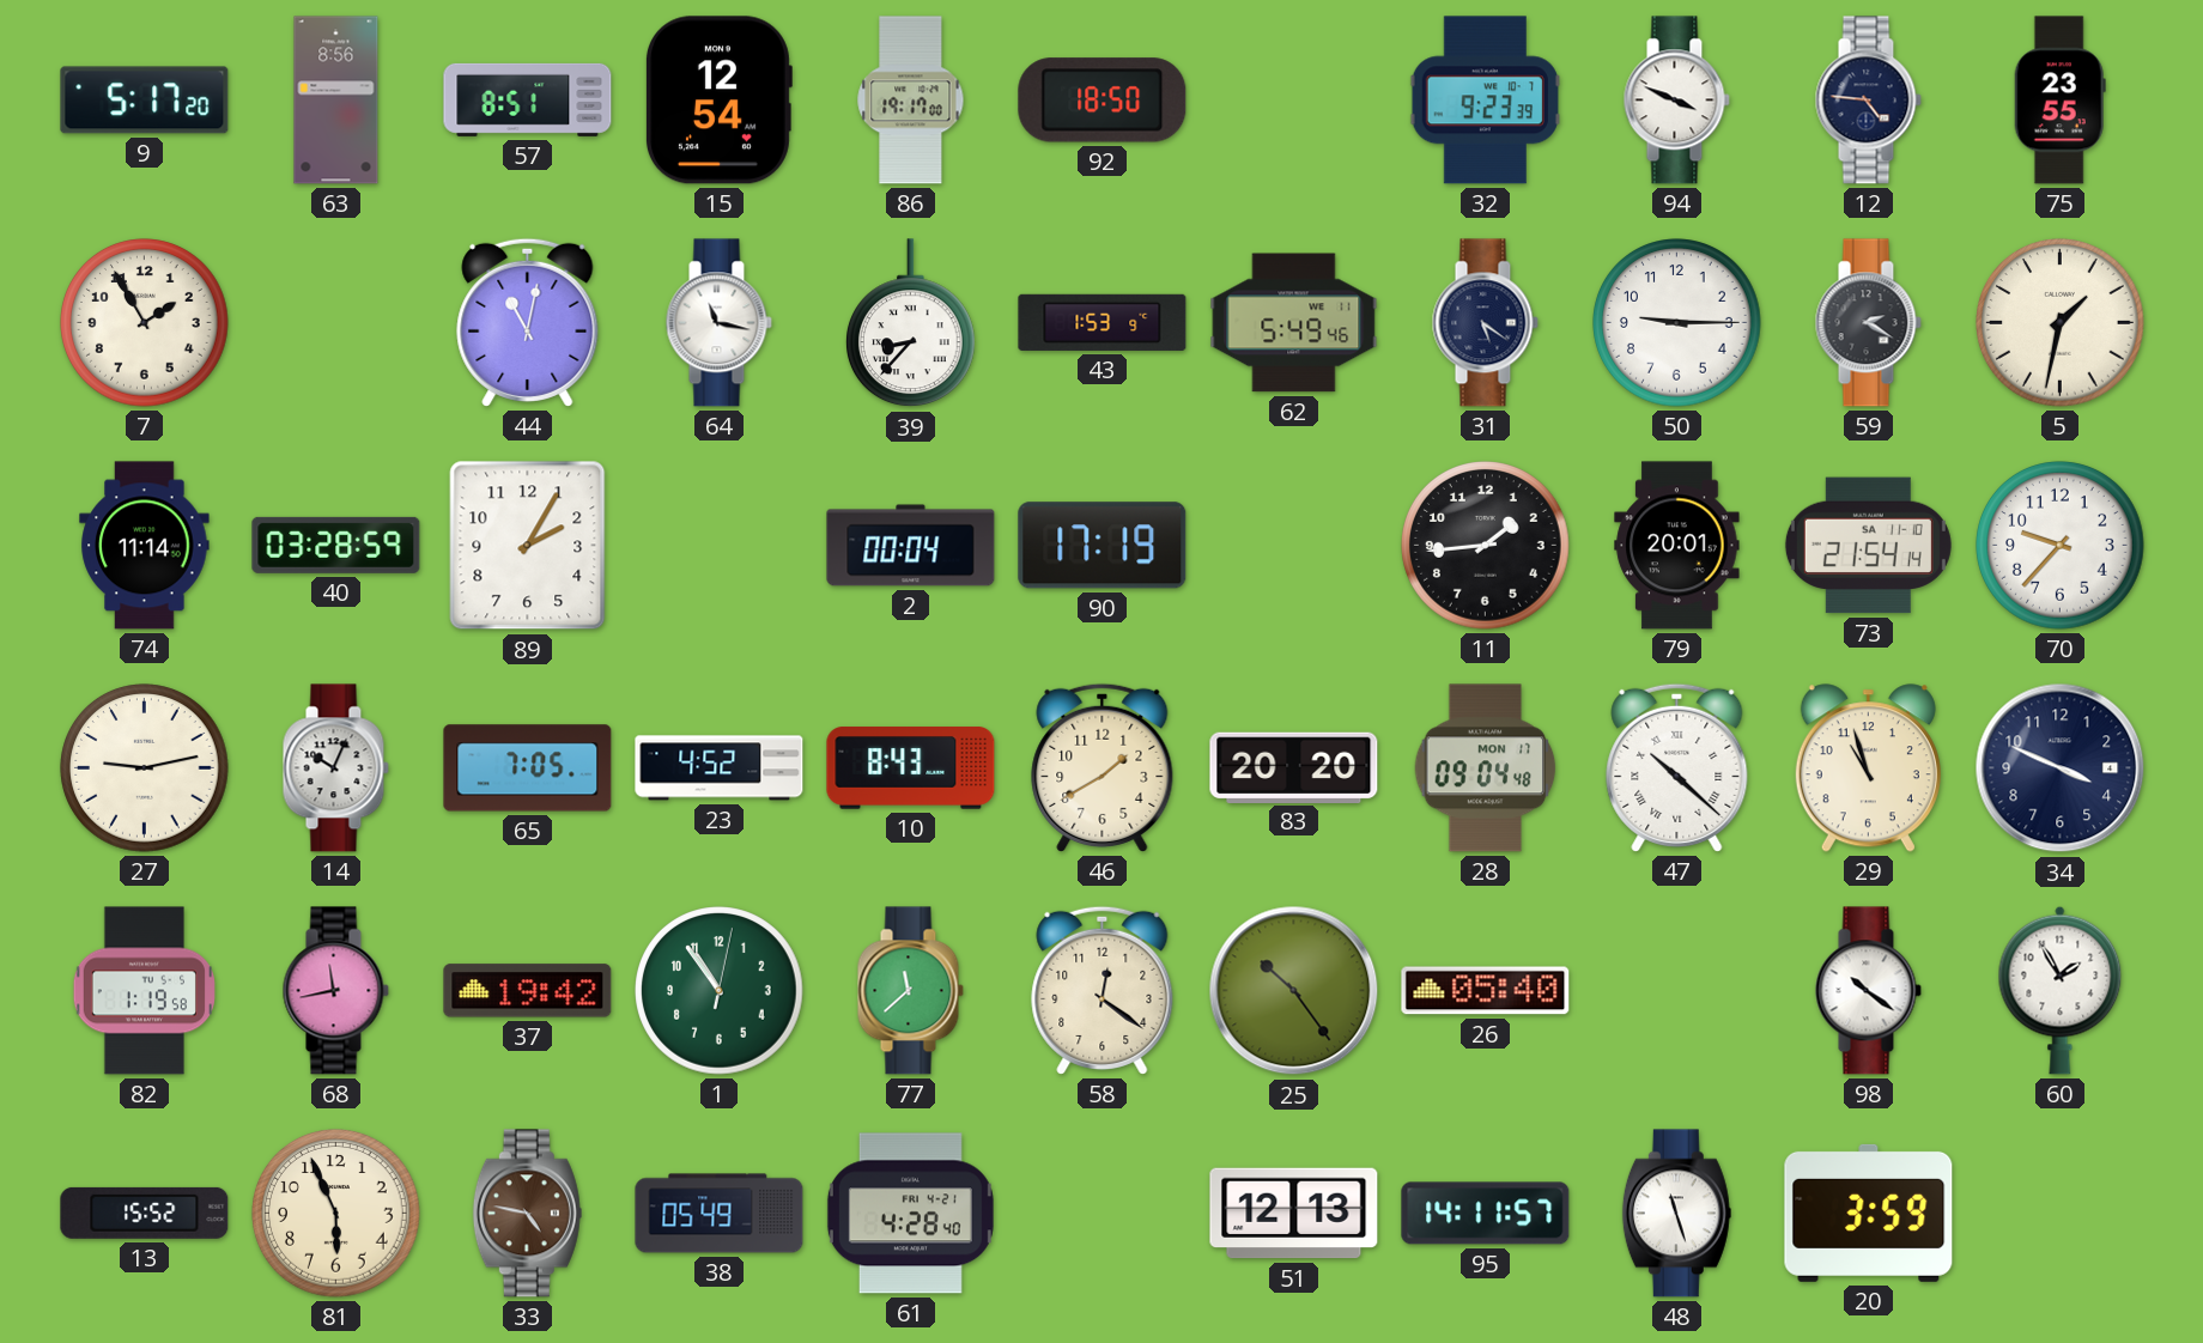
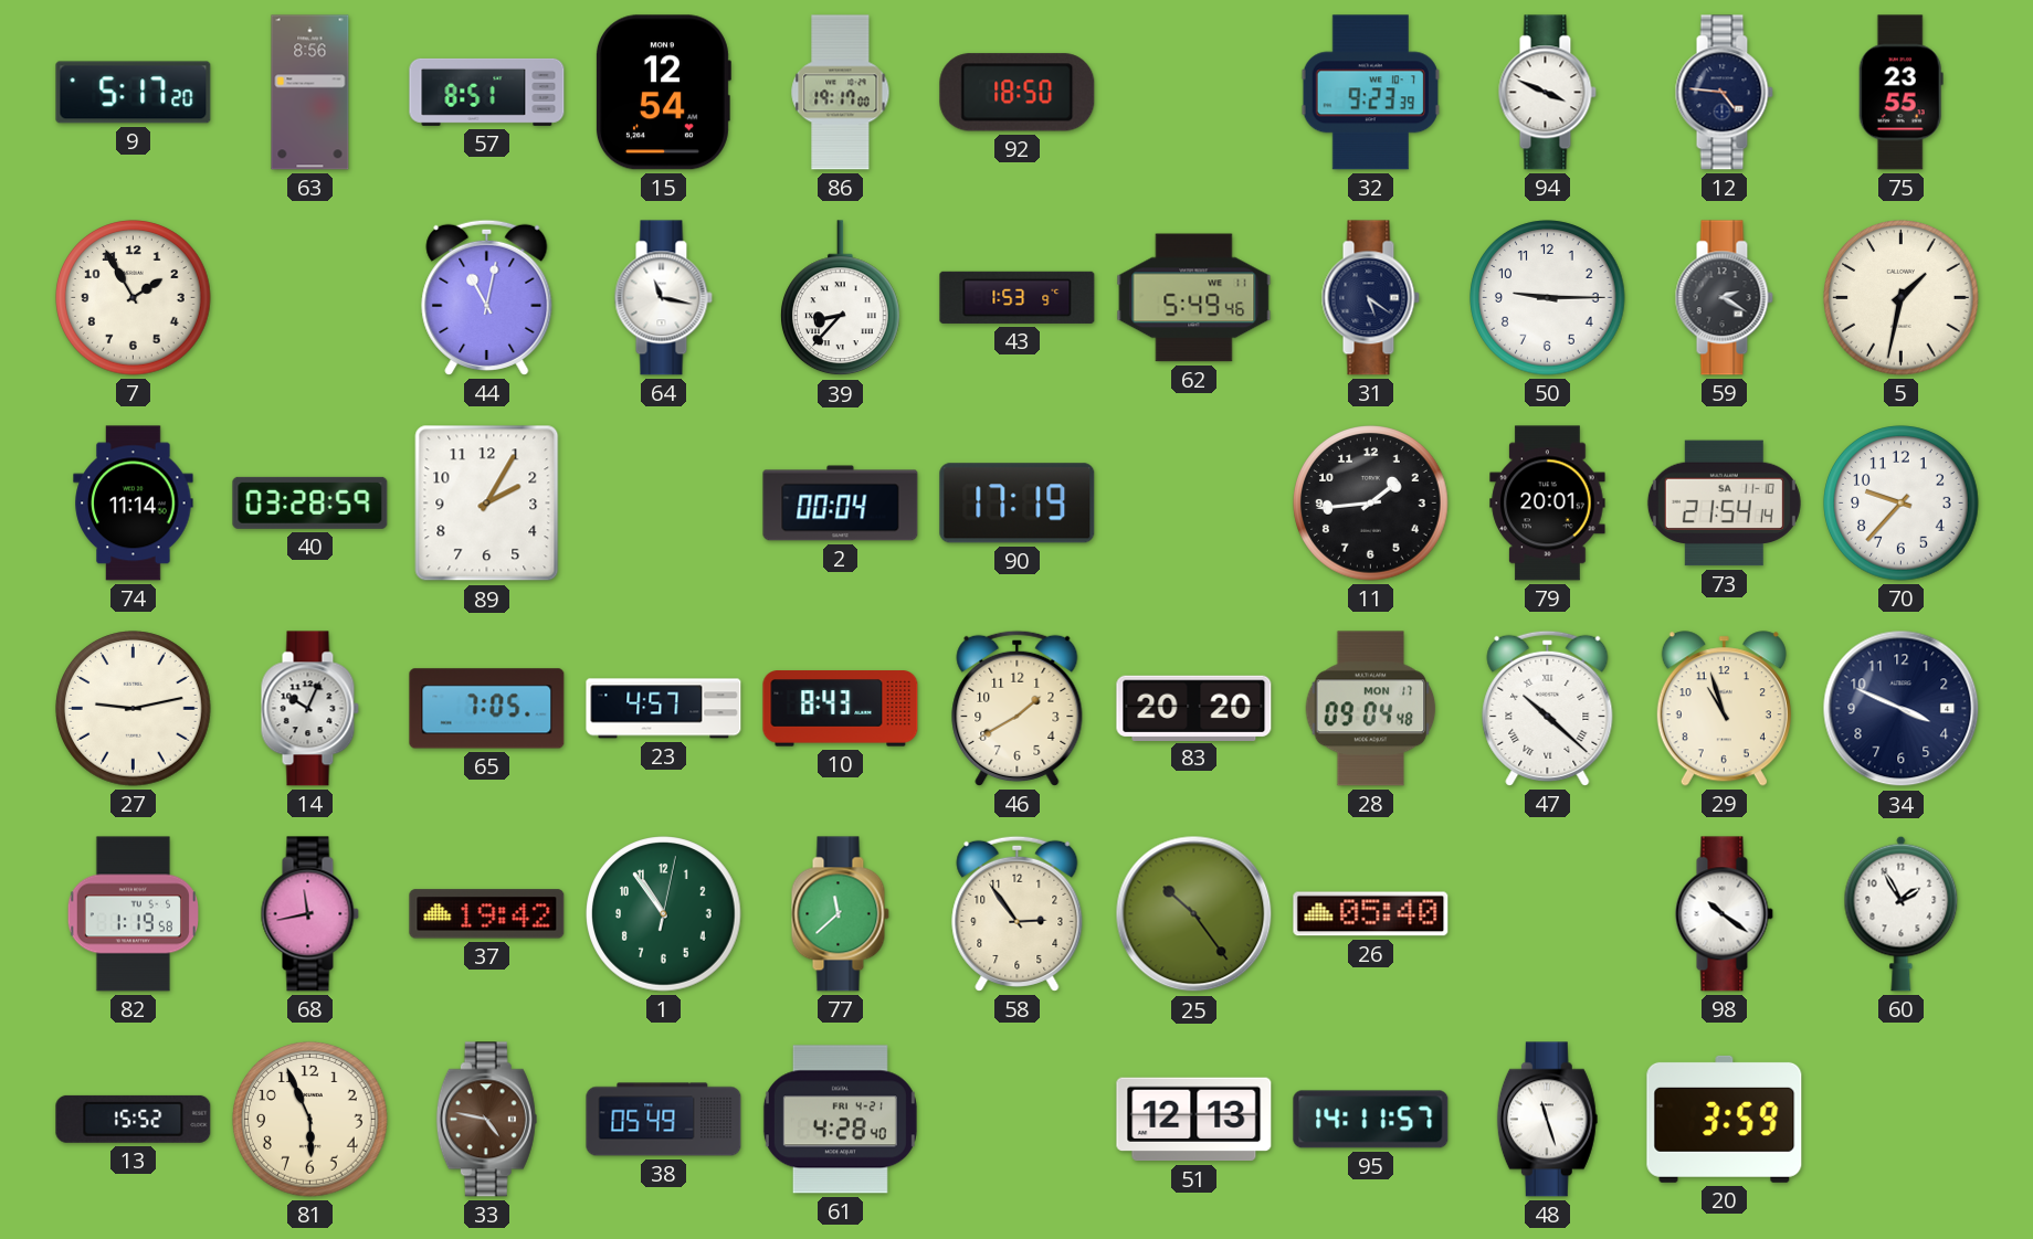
23: 4:52 -> 4:57
58: 12:21 -> 2:54
